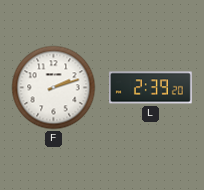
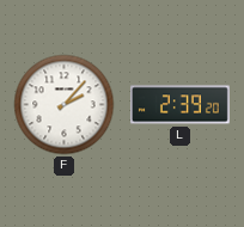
F: 2:12 -> 2:07
